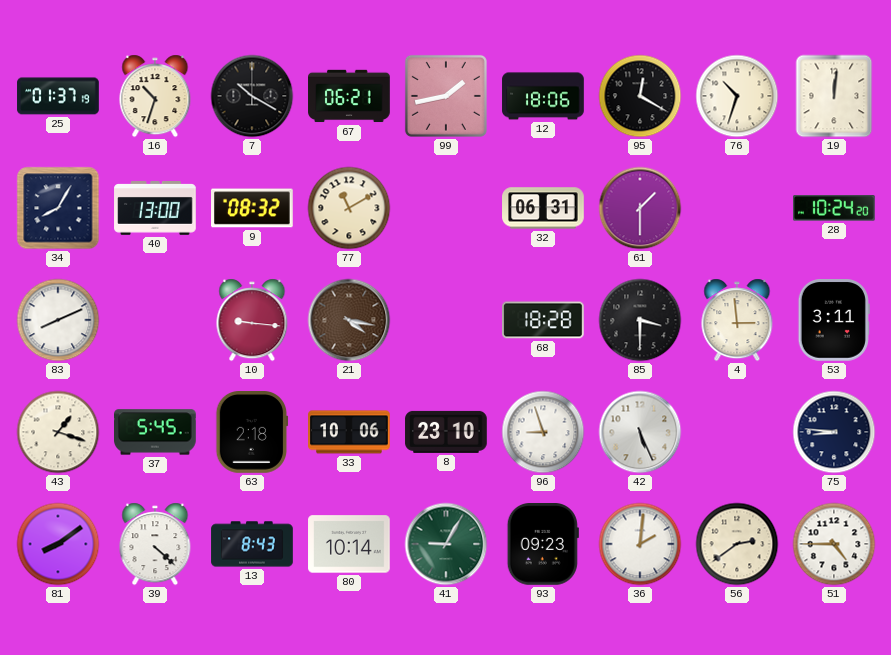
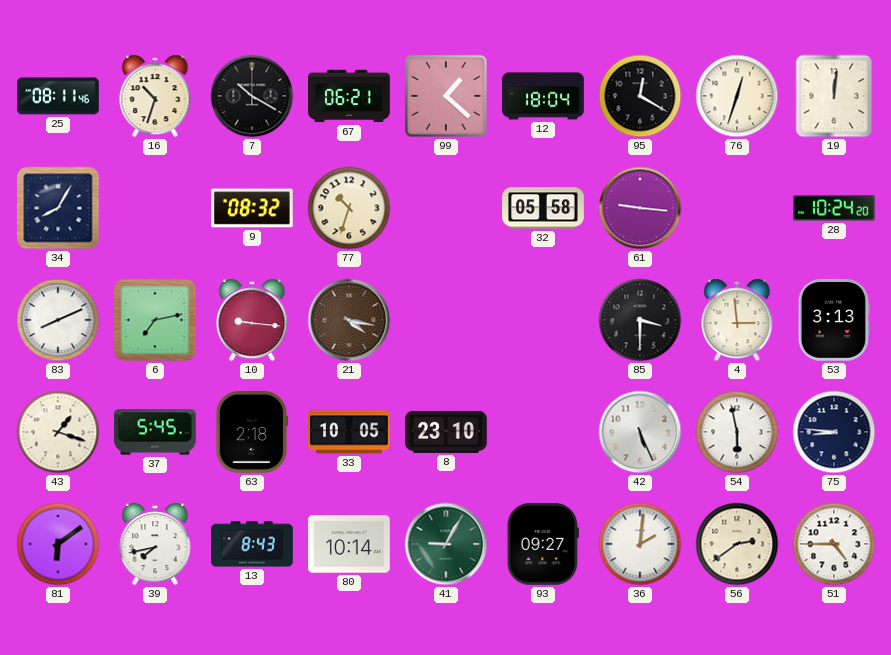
25: 01:37 -> 08:11
99: 1:43 -> 1:22
12: 18:06 -> 18:04
76: 10:33 -> 12:33
40: 13:00 -> none
77: 11:10 -> 10:33
32: 06:31 -> 05:58
61: 1:30 -> 9:16
6: none -> 7:13
68: 18:28 -> none
53: 3:11 -> 3:13
33: 10:06 -> 10:05
96: 8:57 -> none
54: none -> 5:58
81: 8:09 -> 6:09
39: 4:22 -> 7:43
93: 09:23 -> 09:27
